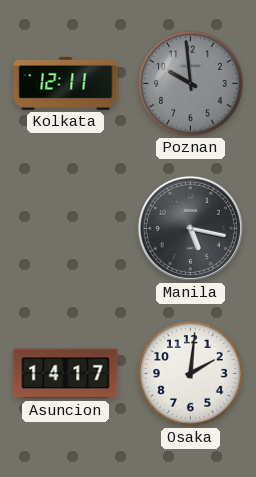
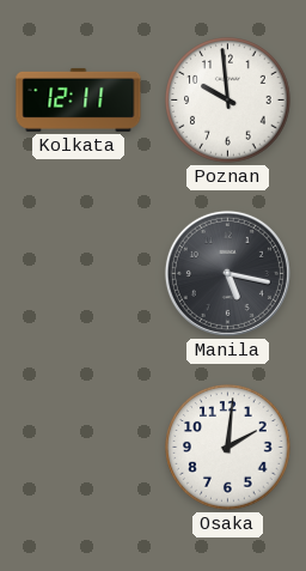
Poznan dial: grey -> white
Asuncion: 14:17 -> none
